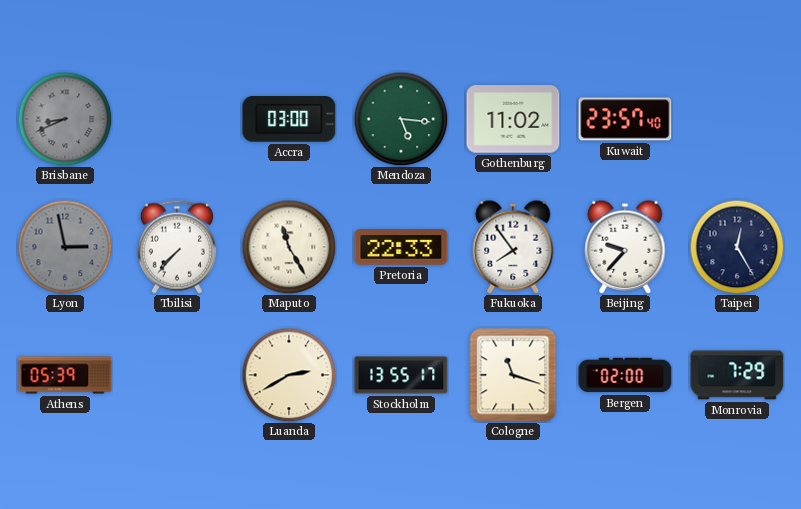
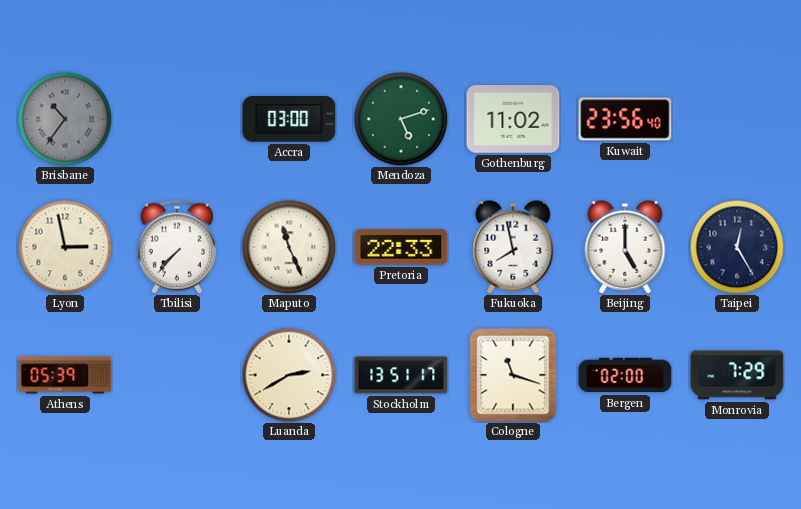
Brisbane: 8:41 -> 10:36
Mendoza: 5:16 -> 5:12
Kuwait: 23:57 -> 23:56
Lyon dial: grey -> cream
Maputo: 11:25 -> 11:26
Fukuoka: 7:54 -> 7:58
Beijing: 9:37 -> 5:00
Stockholm: 13:55 -> 13:51
